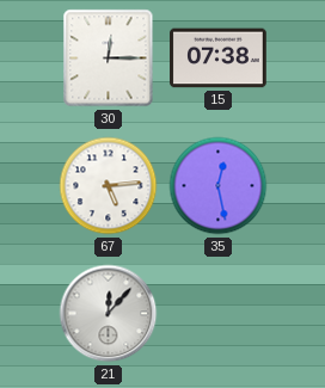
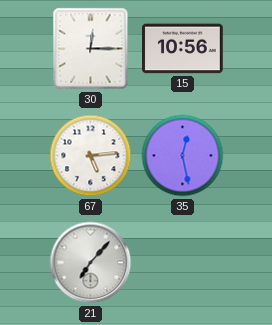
15: 07:38 -> 10:56
21: 12:07 -> 7:07
